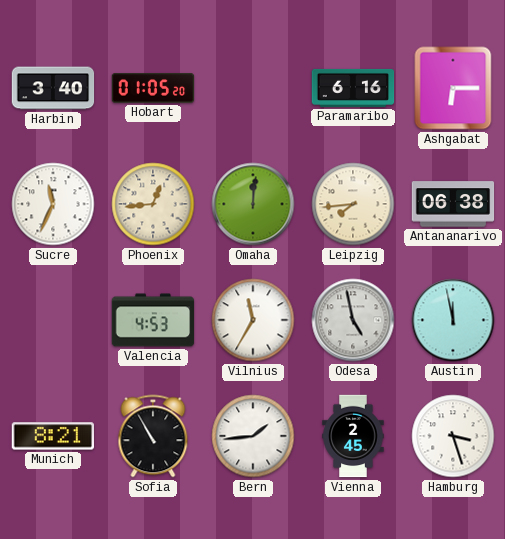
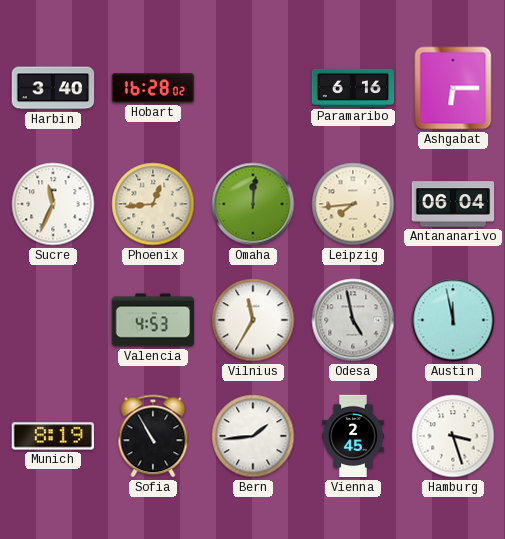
Hobart: 01:05 -> 16:28
Antananarivo: 06:38 -> 06:04
Munich: 8:21 -> 8:19
